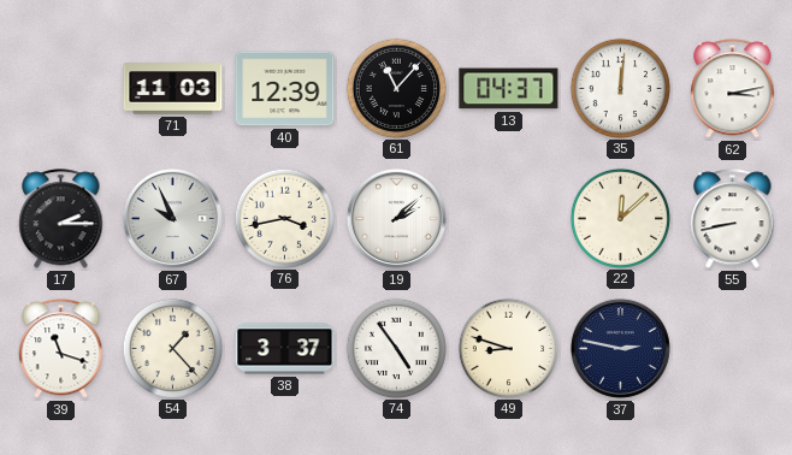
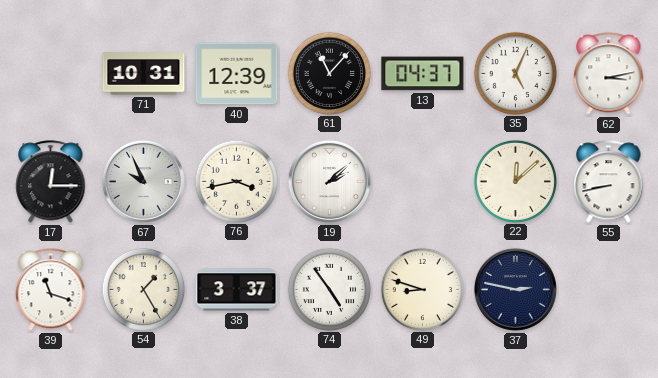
71: 11:03 -> 10:31
35: 12:01 -> 5:04
17: 2:15 -> 12:15
54: 1:23 -> 1:25
